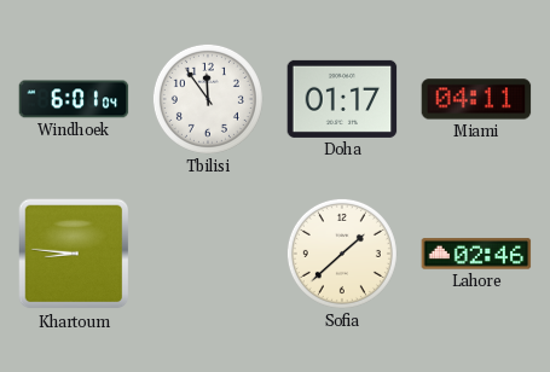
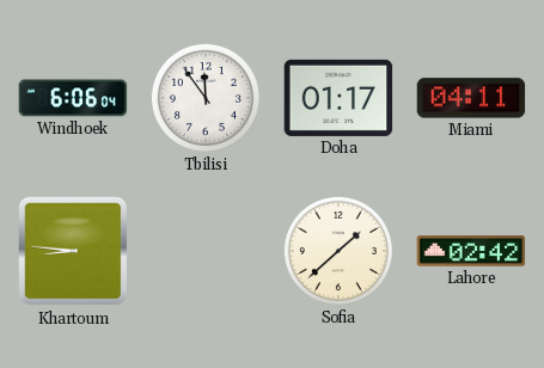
Windhoek: 6:01 -> 6:06
Lahore: 02:46 -> 02:42
